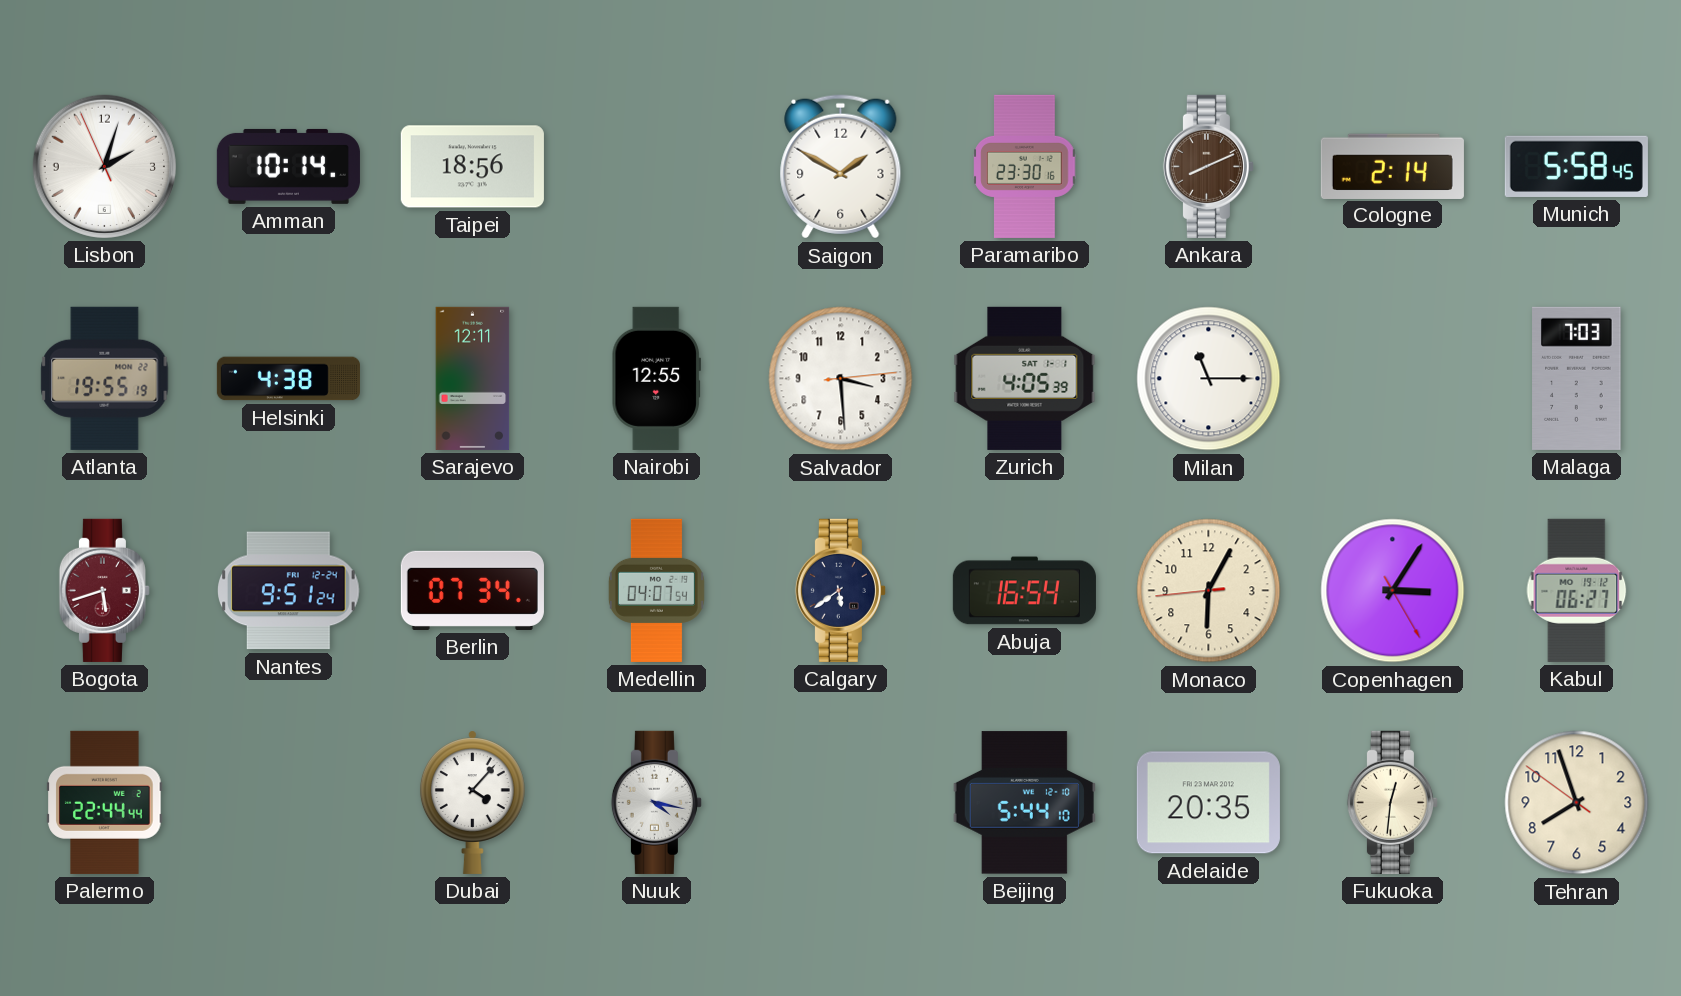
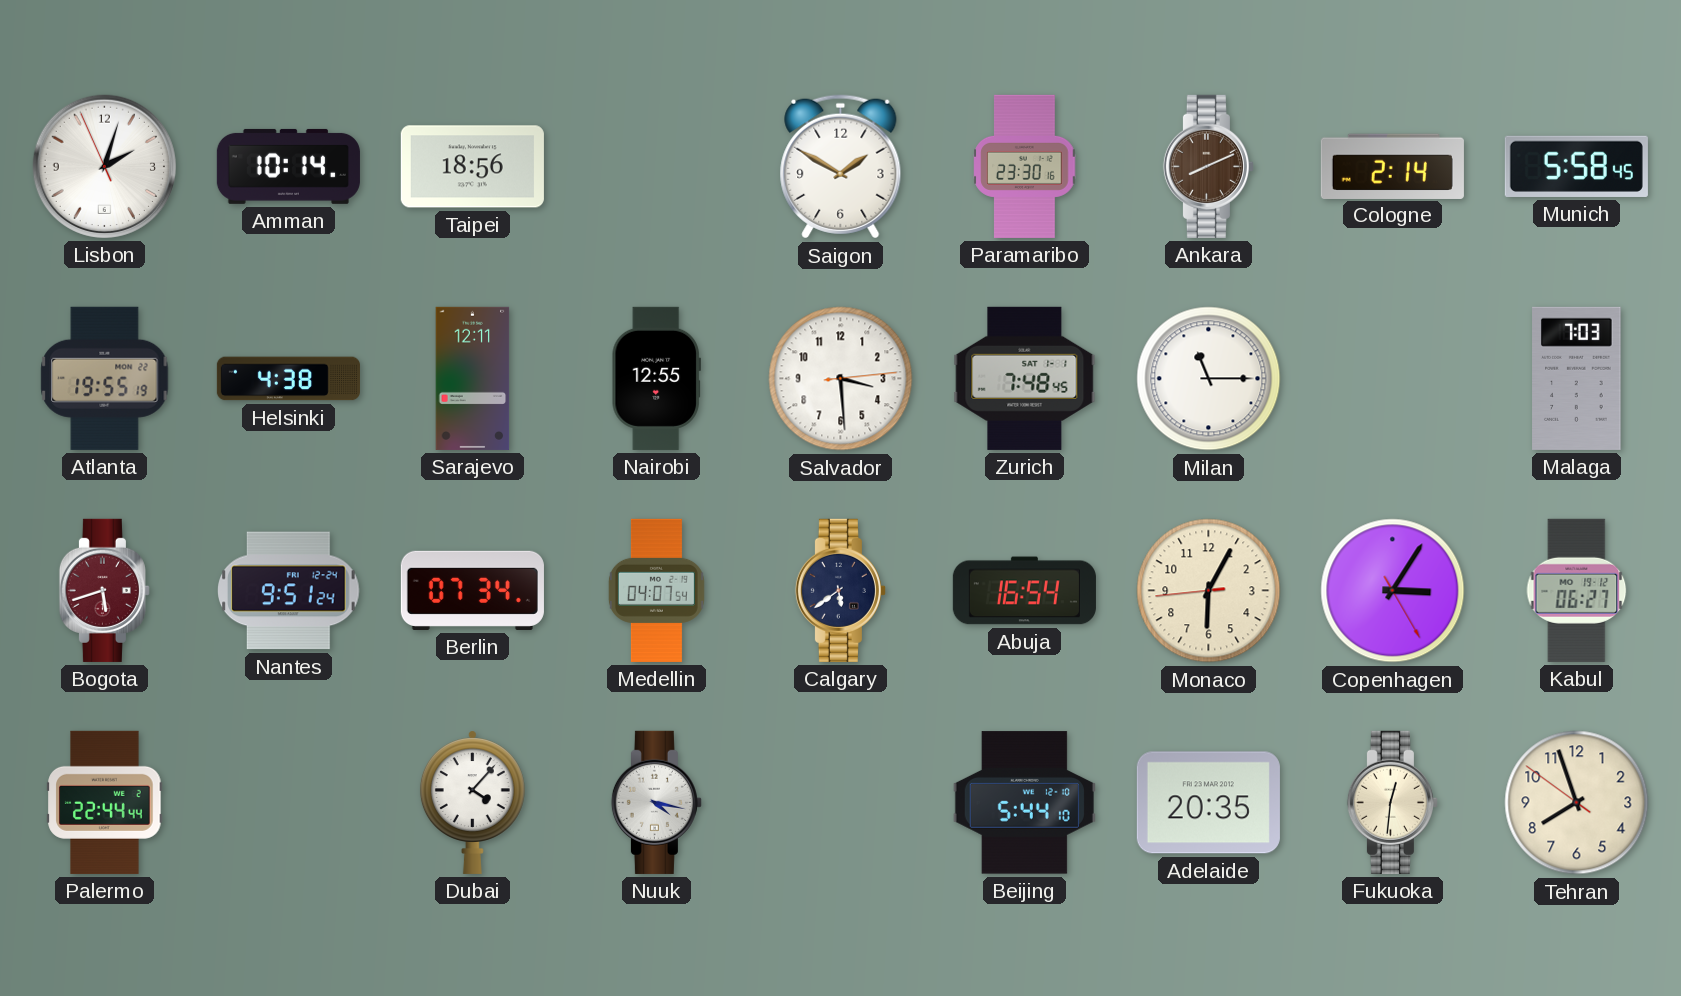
Zurich: 4:05 -> 7:48
